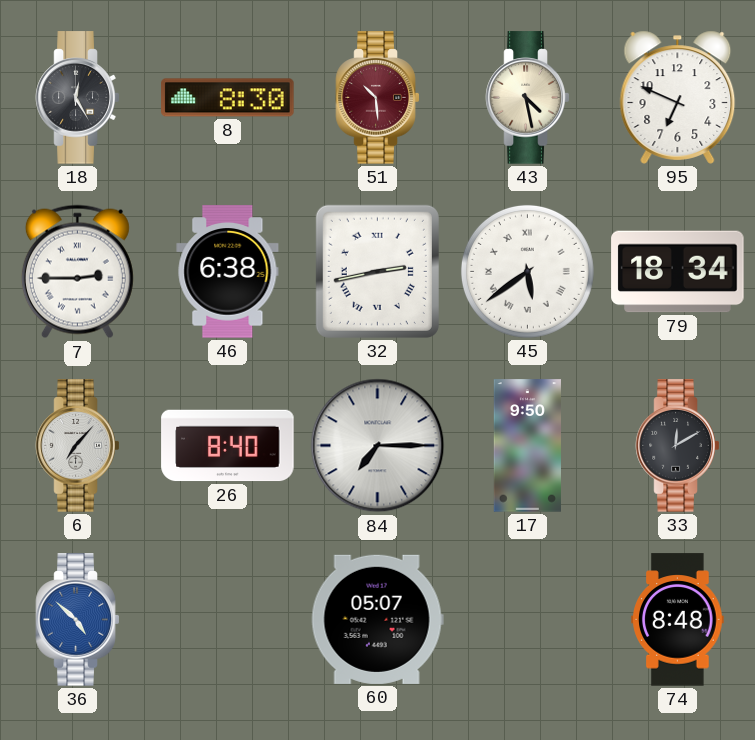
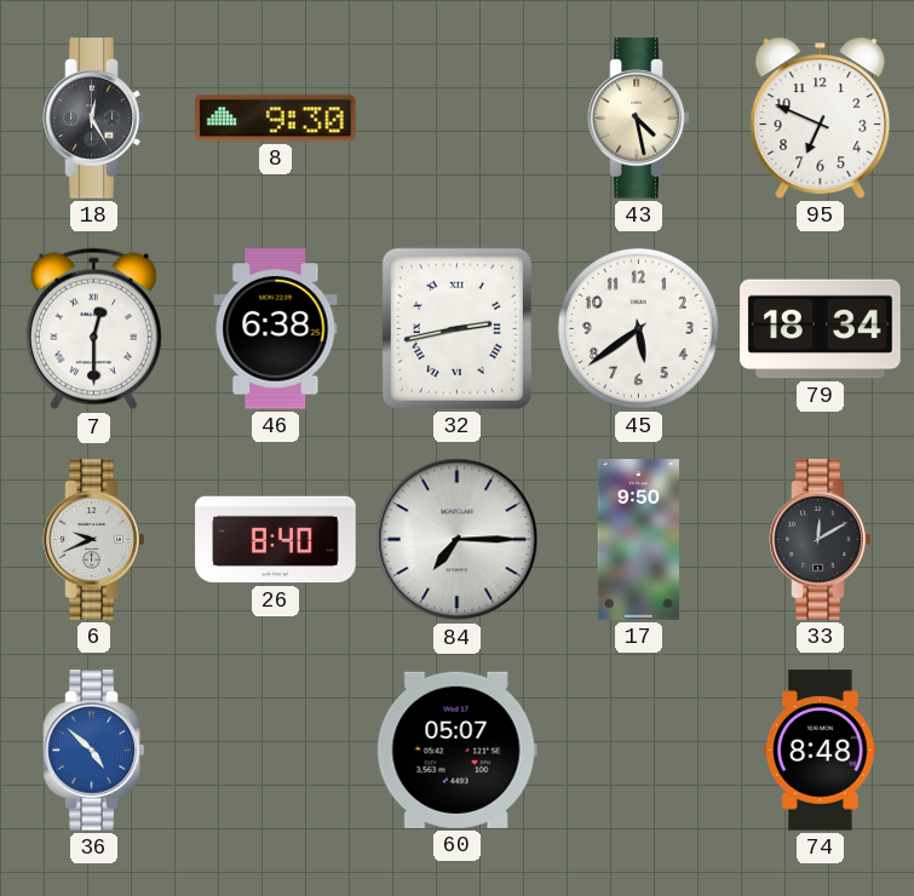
8: 8:30 -> 9:30
51: 10:29 -> none
7: 2:45 -> 12:30
45 numerals: Roman -> Arabic
6: 7:07 -> 9:41
